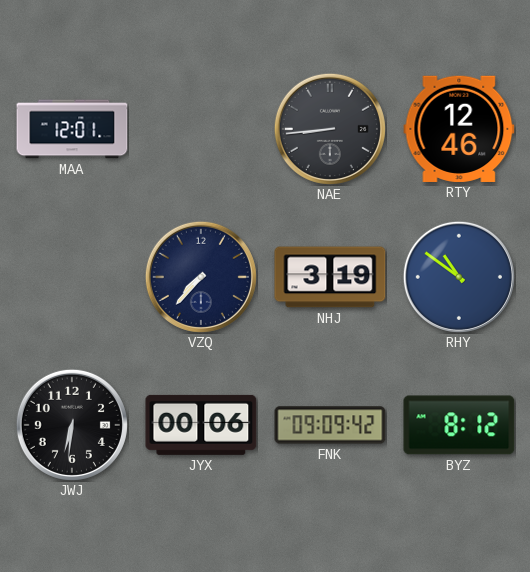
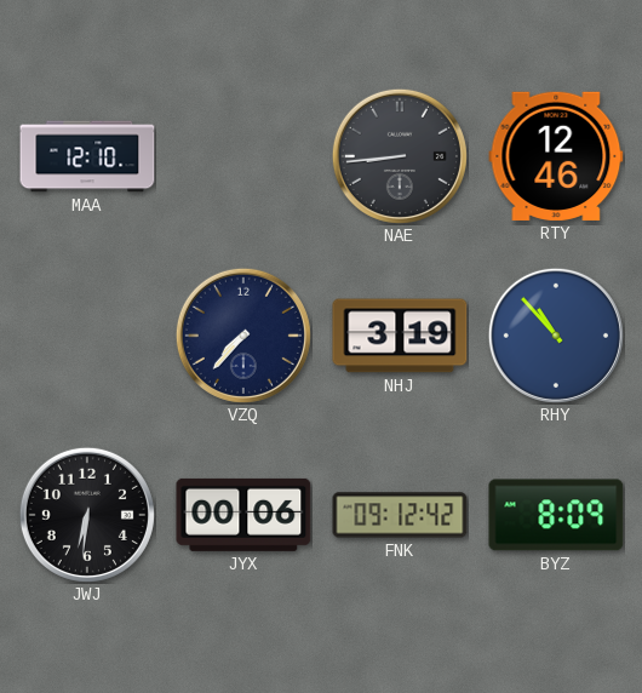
MAA: 12:01 -> 12:10
RHY: 10:51 -> 10:53
FNK: 09:09 -> 09:12
BYZ: 8:12 -> 8:09
